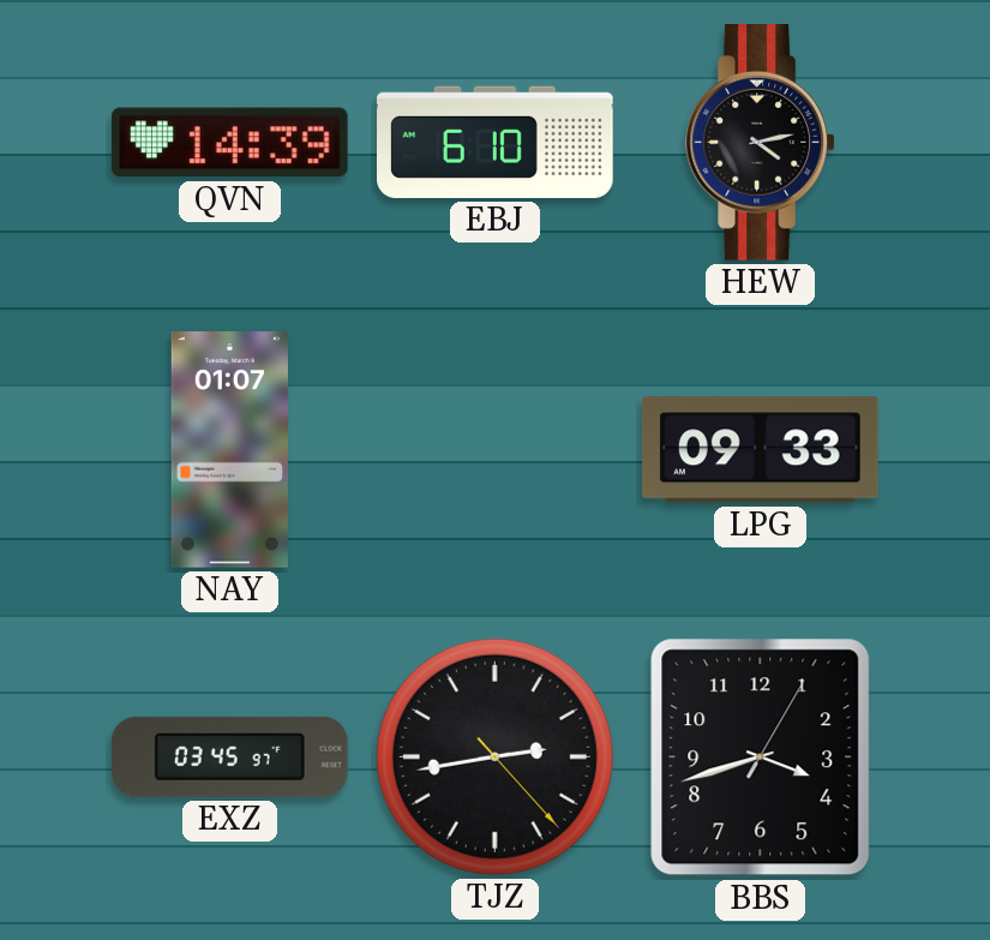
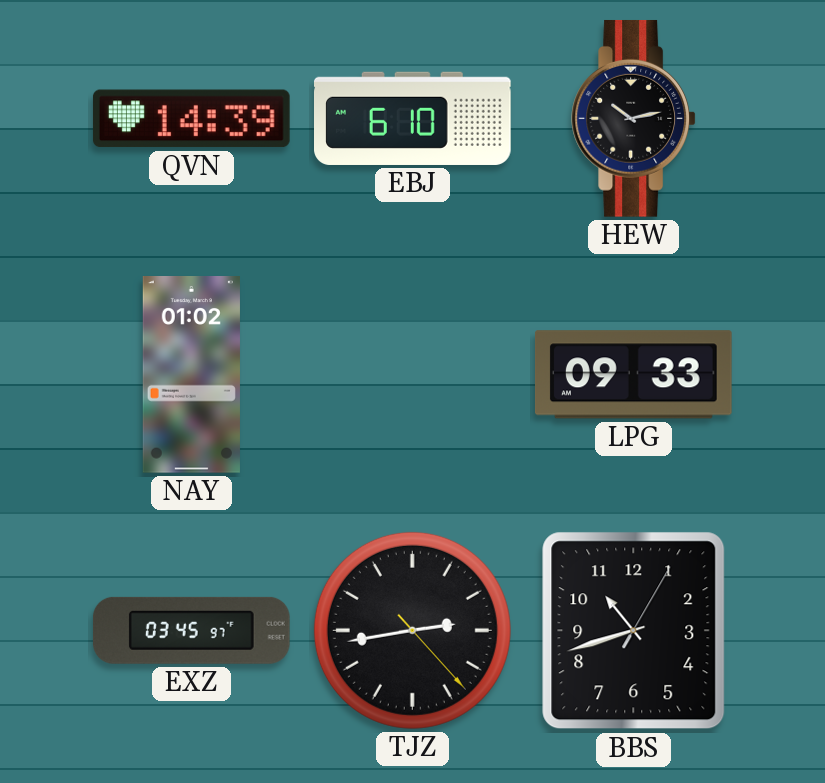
HEW: 4:13 -> 10:13
NAY: 01:07 -> 01:02
BBS: 3:42 -> 10:42
